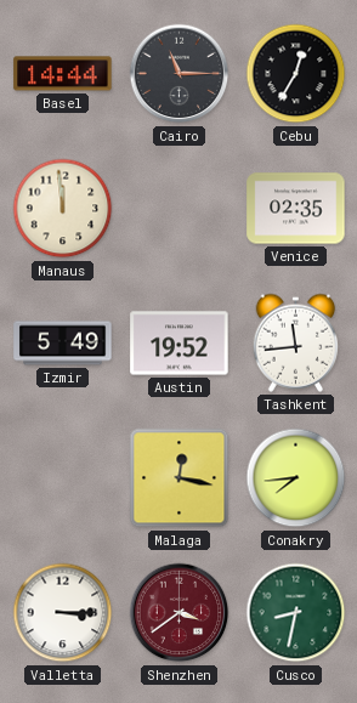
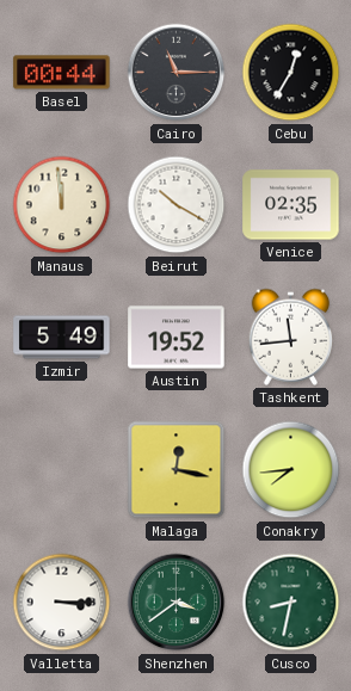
Basel: 14:44 -> 00:44
Beirut: none -> 10:20
Shenzhen dial: burgundy -> green
